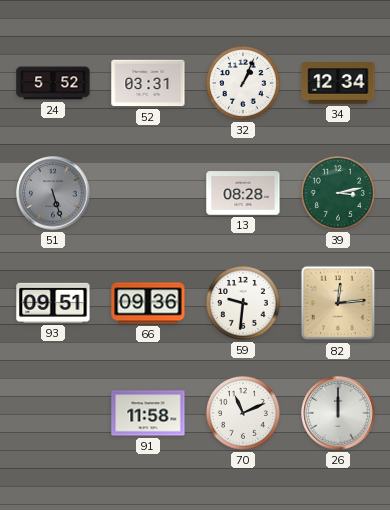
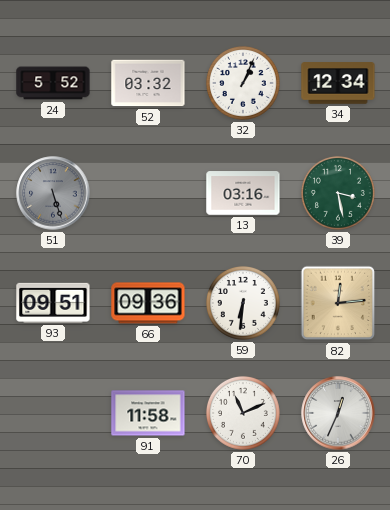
52: 03:31 -> 03:32
13: 08:28 -> 03:16
39: 3:13 -> 3:28
59: 9:31 -> 6:31
26: 12:00 -> 12:34
